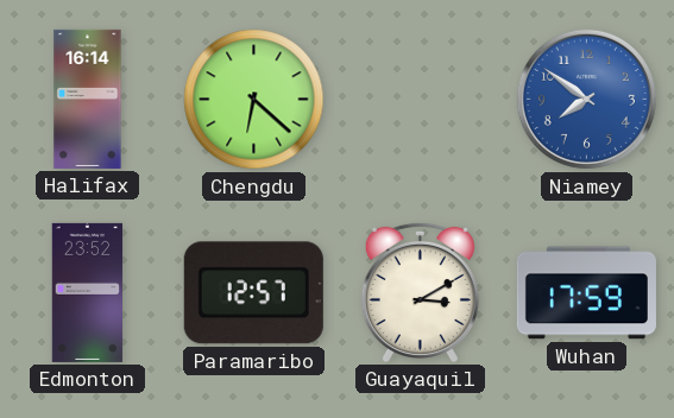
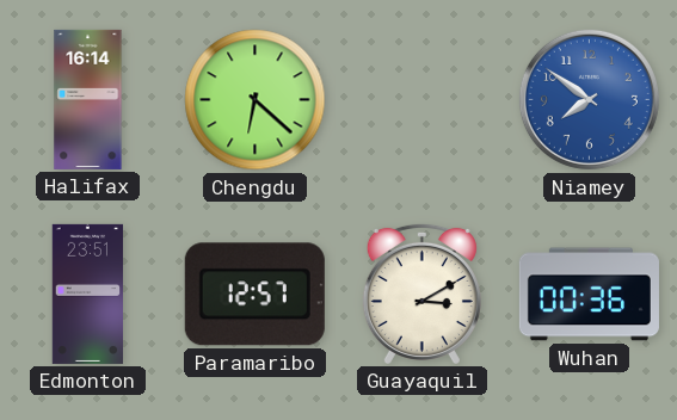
Edmonton: 23:52 -> 23:51
Wuhan: 17:59 -> 00:36
